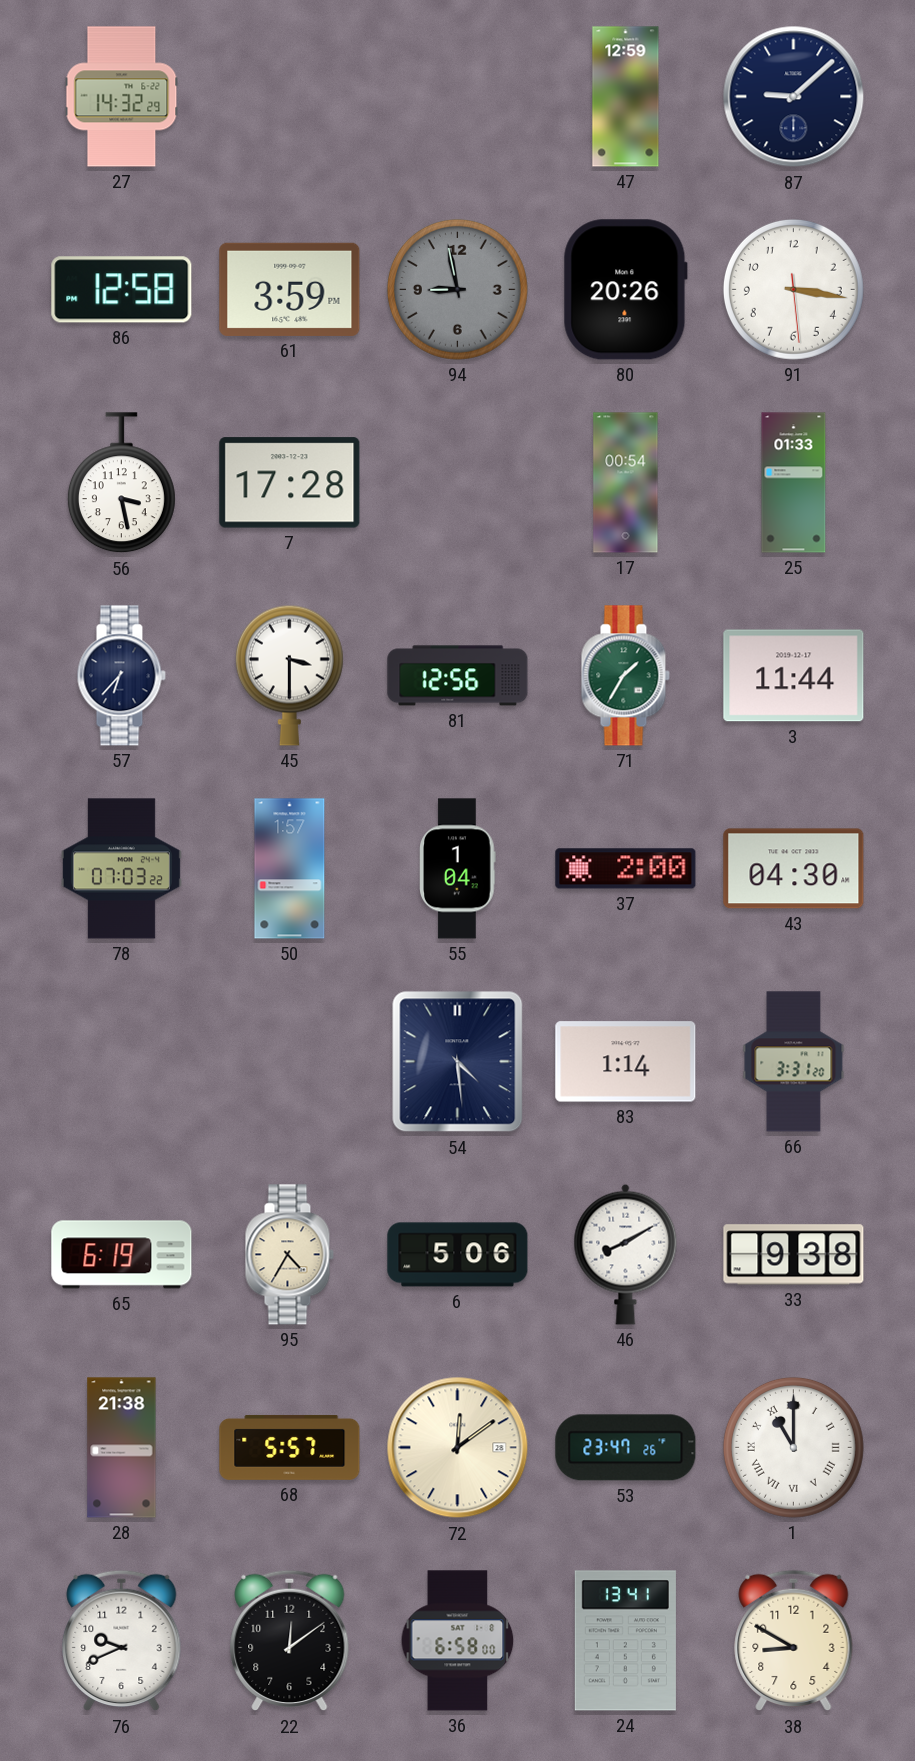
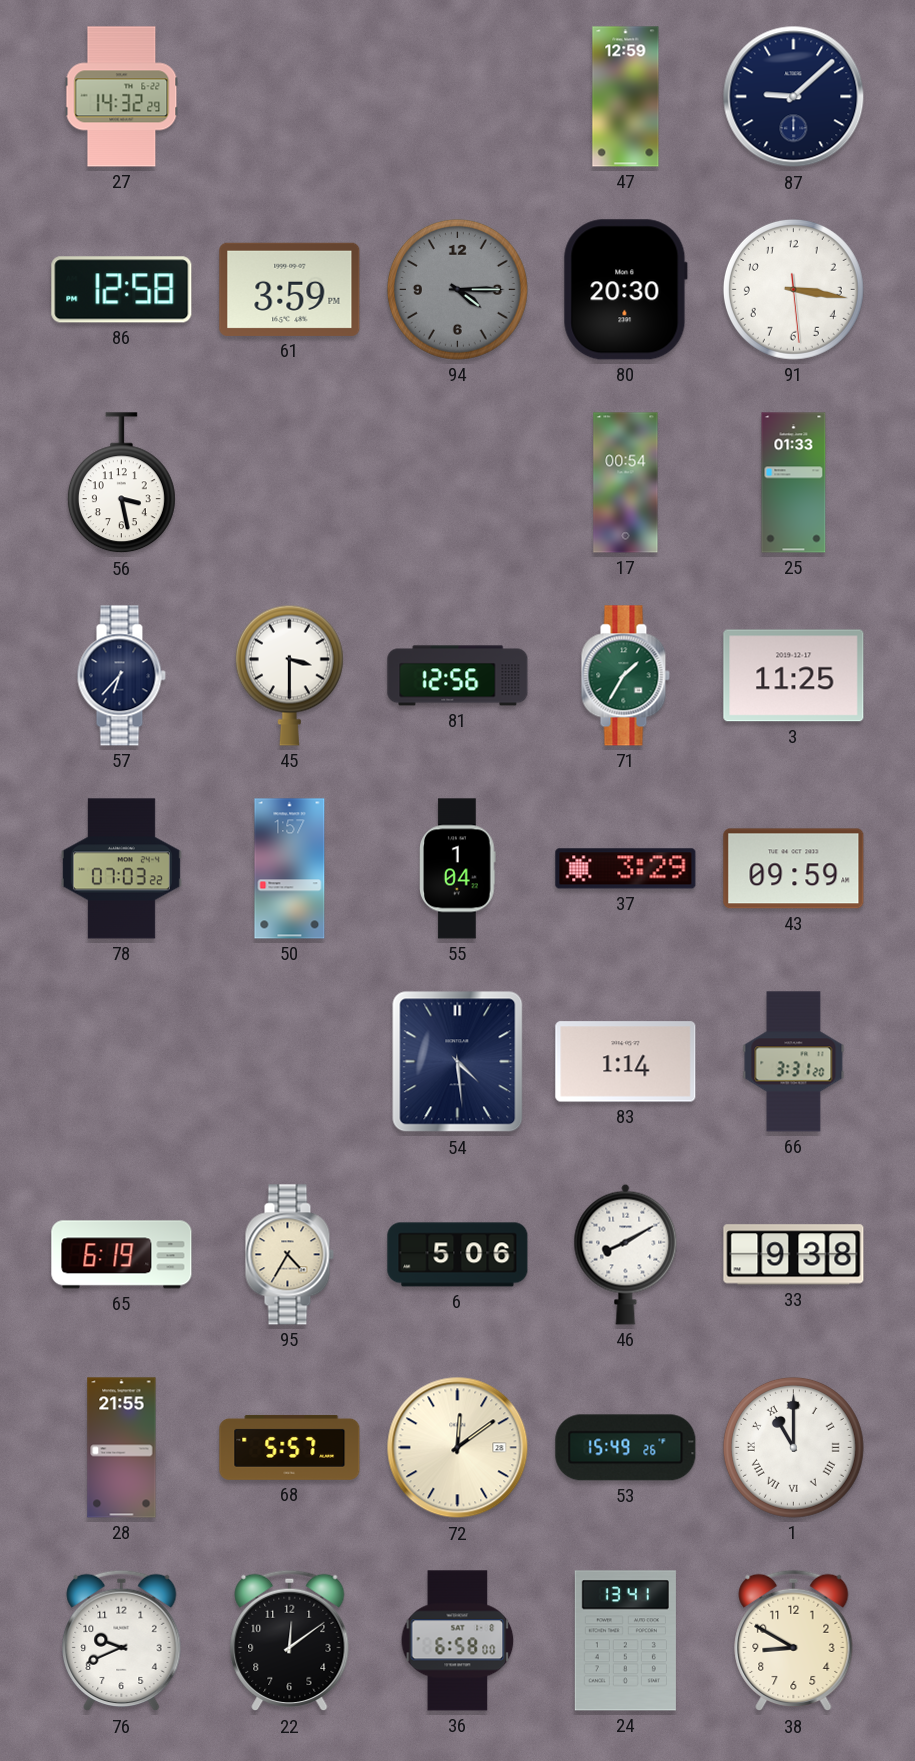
94: 8:58 -> 4:15
80: 20:26 -> 20:30
7: 17:28 -> none
3: 11:44 -> 11:25
37: 2:00 -> 3:29
43: 04:30 -> 09:59
28: 21:38 -> 21:55
53: 23:47 -> 15:49
